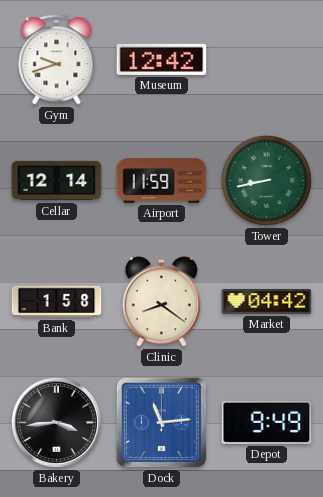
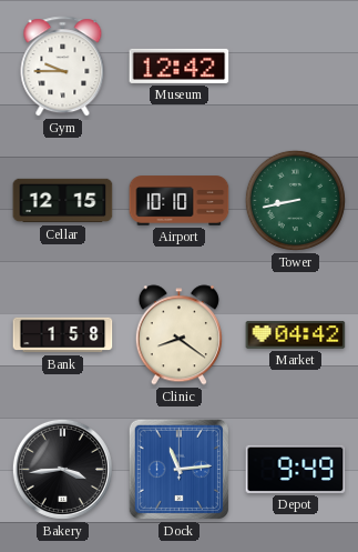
Gym: 9:42 -> 9:45
Cellar: 12:14 -> 12:15
Airport: 11:59 -> 10:10
